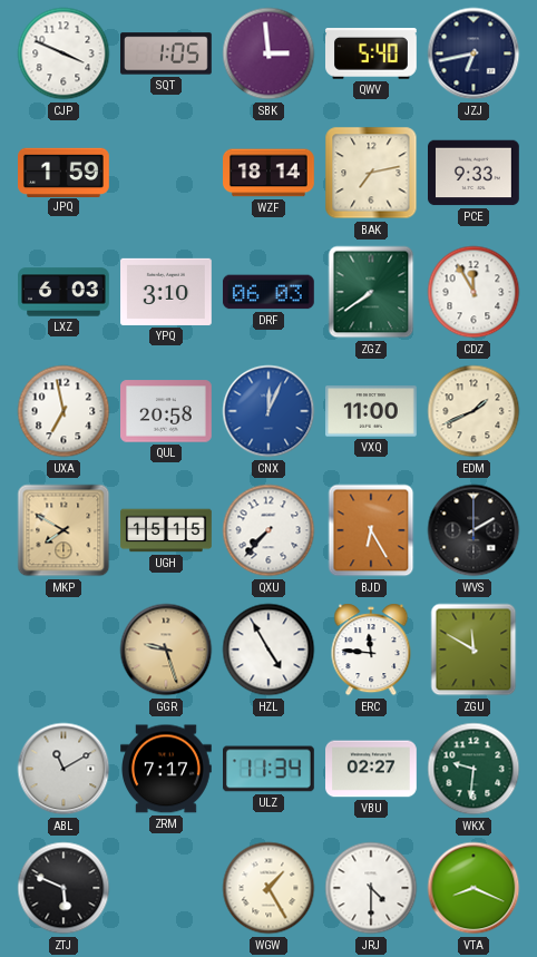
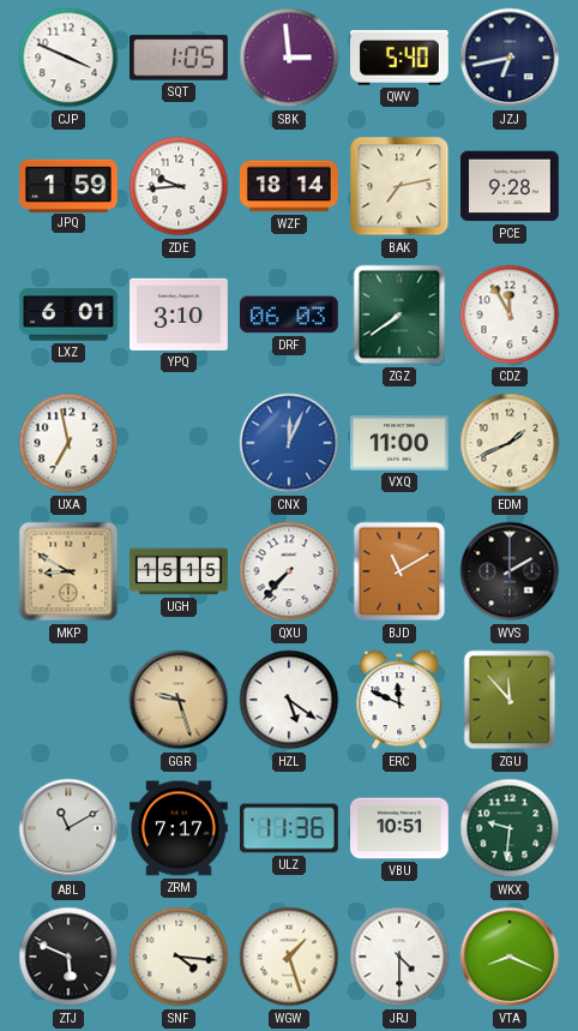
ZDE: none -> 9:44
PCE: 9:33 -> 9:28
LXZ: 6:03 -> 6:01
QUL: 20:58 -> none
MKP: 7:50 -> 8:50
BJD: 6:25 -> 11:10
HZL: 4:55 -> 5:21
ERC: 11:46 -> 11:49
ZGU: 11:50 -> 11:53
ULZ: 11:34 -> 11:36
VBU: 02:27 -> 10:51
SNF: none -> 4:16
WGW: 1:25 -> 1:27
